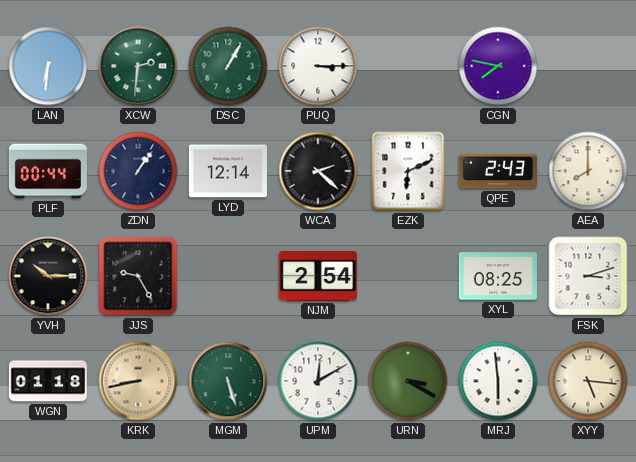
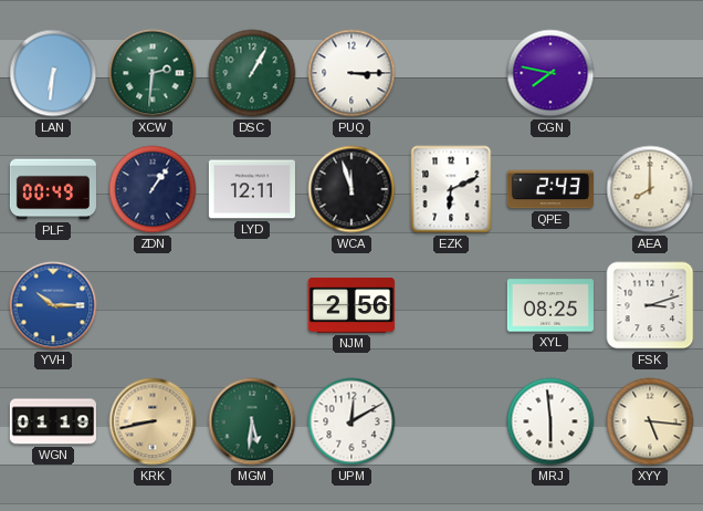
PLF: 00:44 -> 00:49
LYD: 12:14 -> 12:11
WCA: 2:22 -> 11:57
YVH dial: black -> blue
JJS: 9:25 -> none
NJM: 2:54 -> 2:56
WGN: 01:18 -> 01:19
MGM: 5:27 -> 5:31
URN: 3:20 -> none
